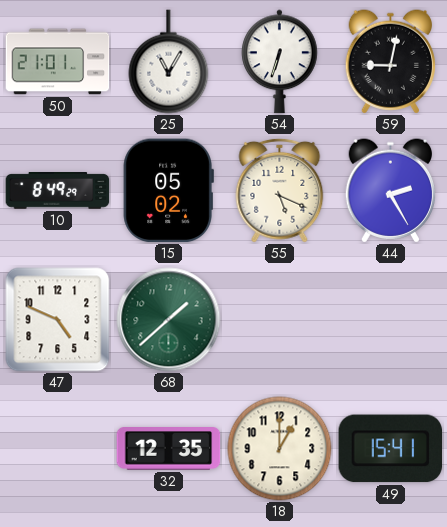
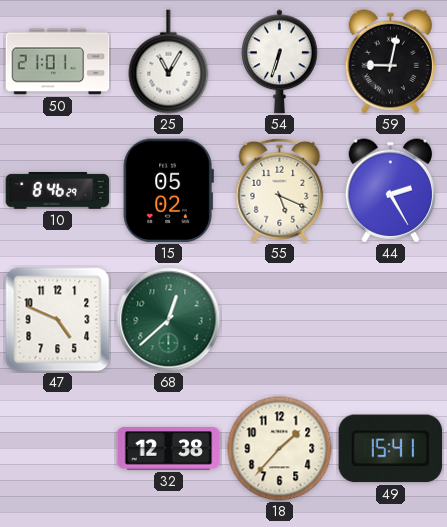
10: 8:49 -> 8:46
68: 1:38 -> 12:38
32: 12:35 -> 12:38
18: 1:00 -> 1:37
